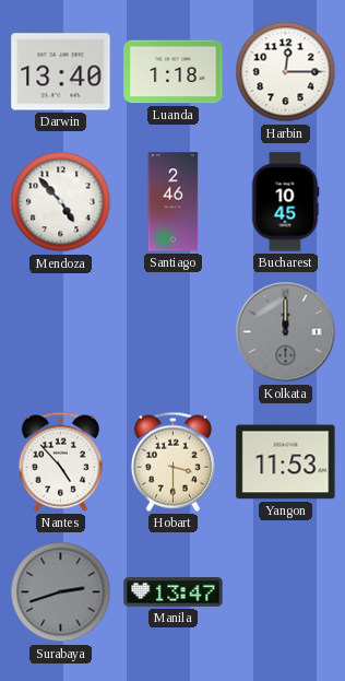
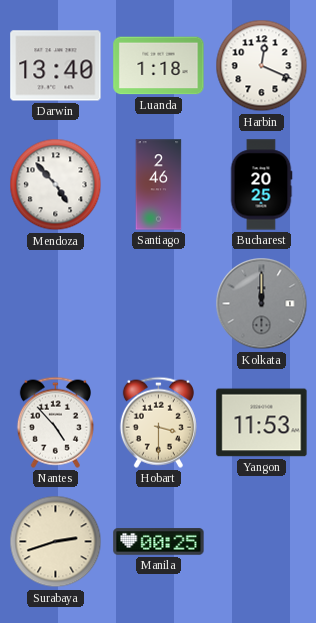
Harbin: 12:15 -> 12:19
Bucharest: 10:45 -> 20:25
Surabaya dial: grey -> cream
Manila: 13:47 -> 00:25
